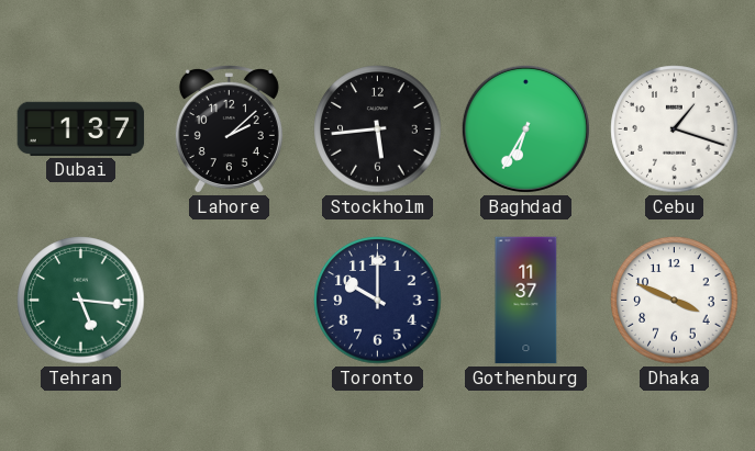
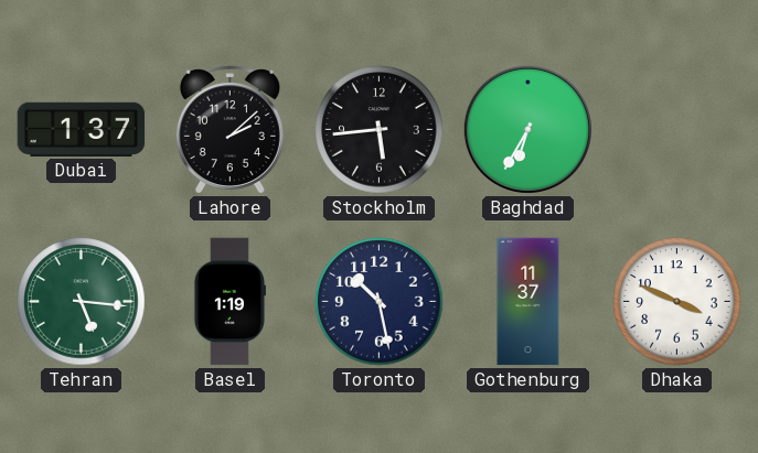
Cebu: 1:18 -> none
Basel: none -> 1:19
Toronto: 10:00 -> 10:28
